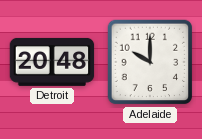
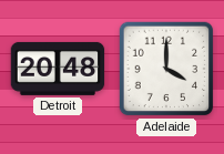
Adelaide: 10:00 -> 4:00
